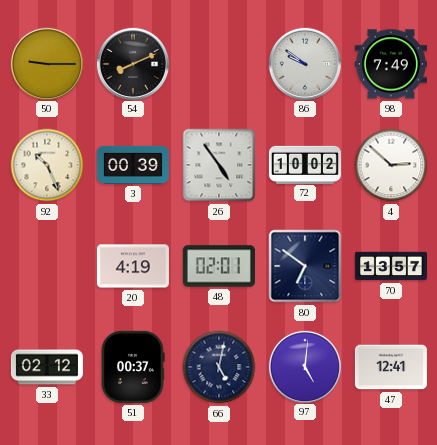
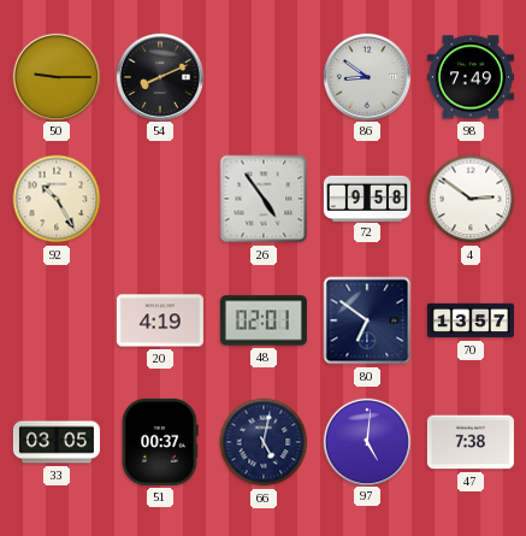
86: 9:51 -> 8:51
92: 10:26 -> 10:25
3: 00:39 -> none
72: 10:02 -> 9:58
4: 2:52 -> 2:51
33: 02:12 -> 03:05
47: 12:41 -> 7:38
